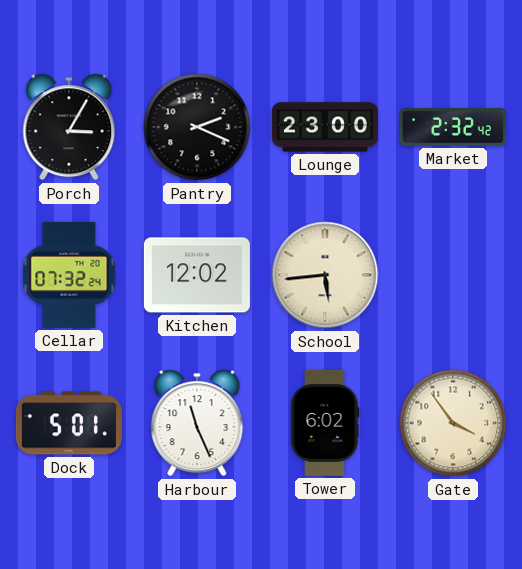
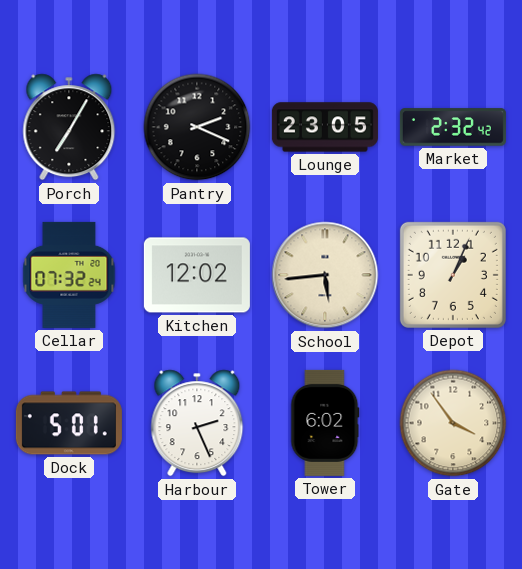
Porch: 3:05 -> 7:05
Lounge: 23:00 -> 23:05
Depot: none -> 1:04
Harbour: 11:26 -> 2:26
